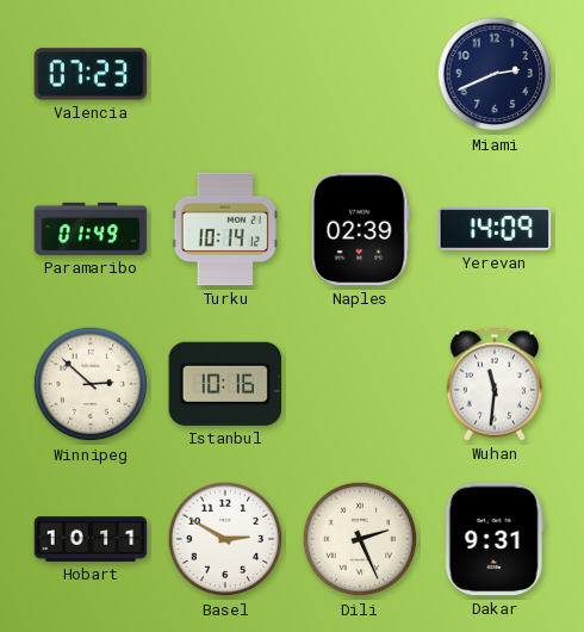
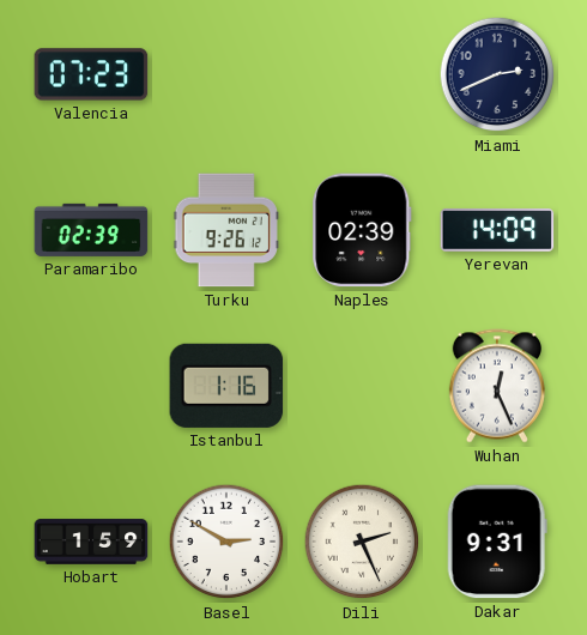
Paramaribo: 01:49 -> 02:39
Turku: 10:14 -> 9:26
Winnipeg: 2:52 -> none
Istanbul: 10:16 -> 1:16
Wuhan: 11:31 -> 12:26
Hobart: 10:11 -> 1:59
